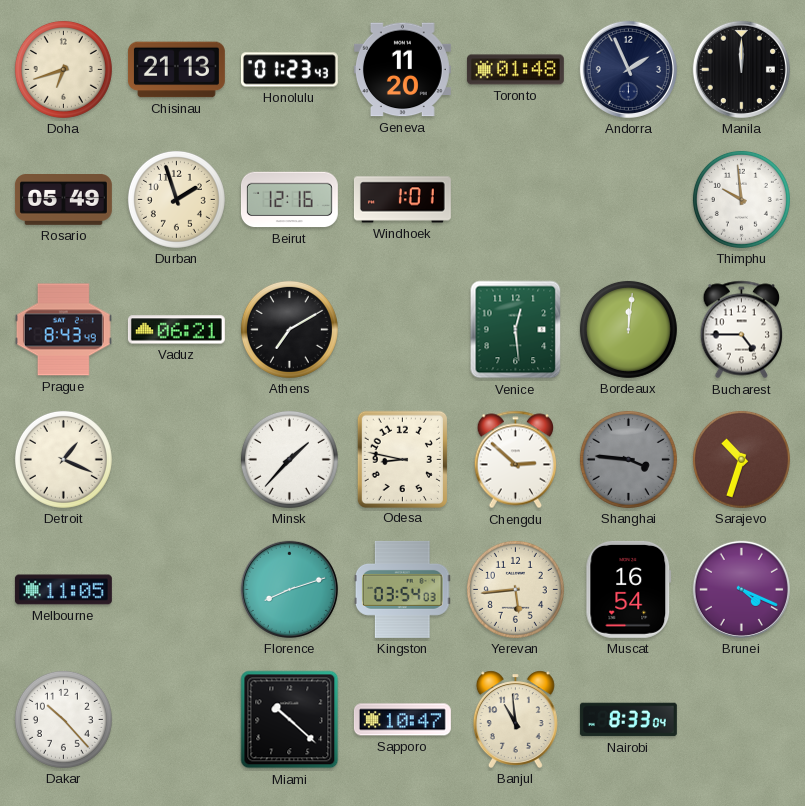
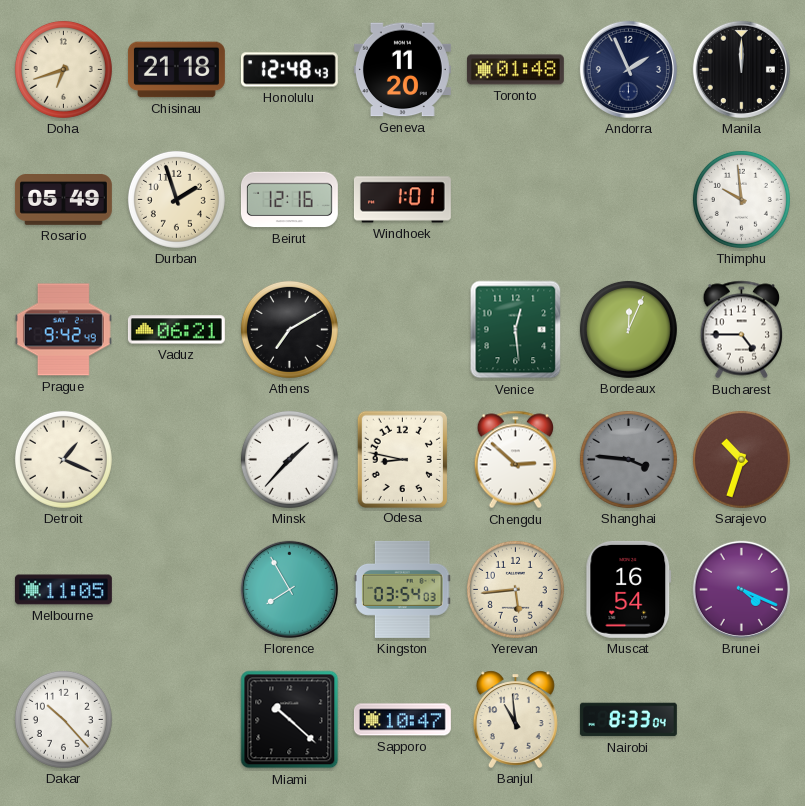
Chisinau: 21:13 -> 21:18
Honolulu: 01:23 -> 12:48
Prague: 8:43 -> 9:42
Bordeaux: 12:01 -> 12:04
Florence: 8:12 -> 7:55
